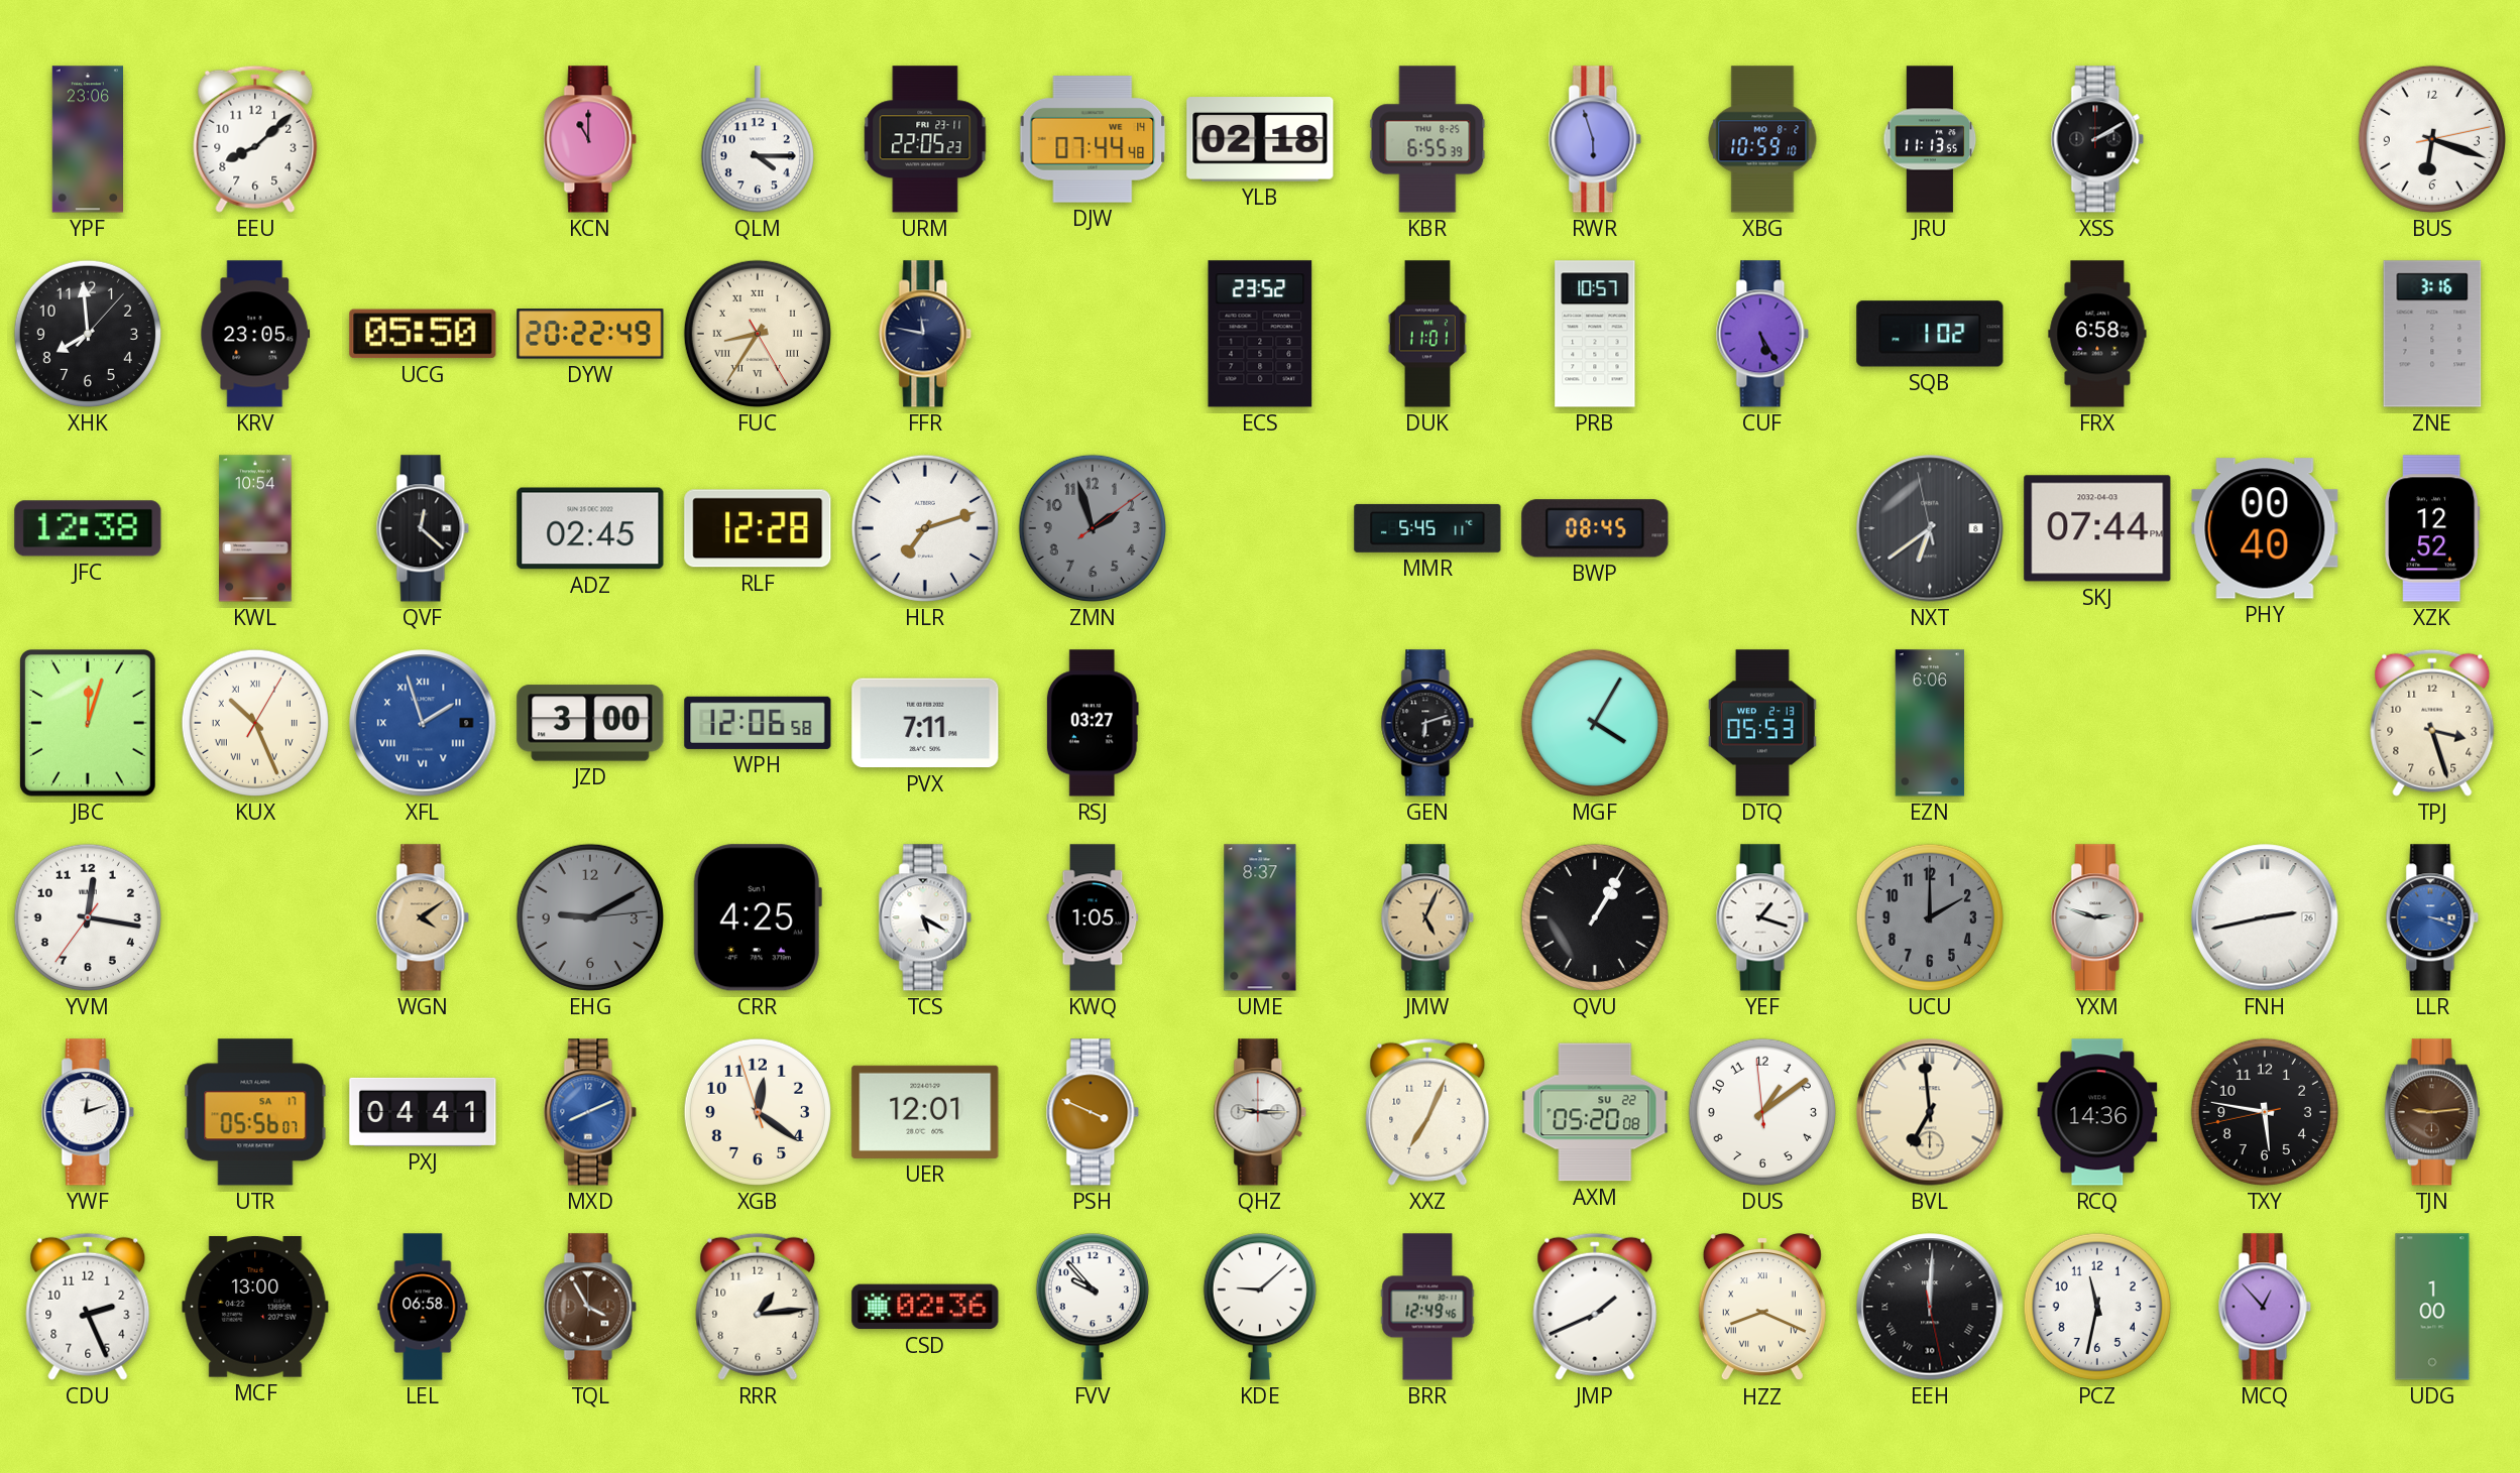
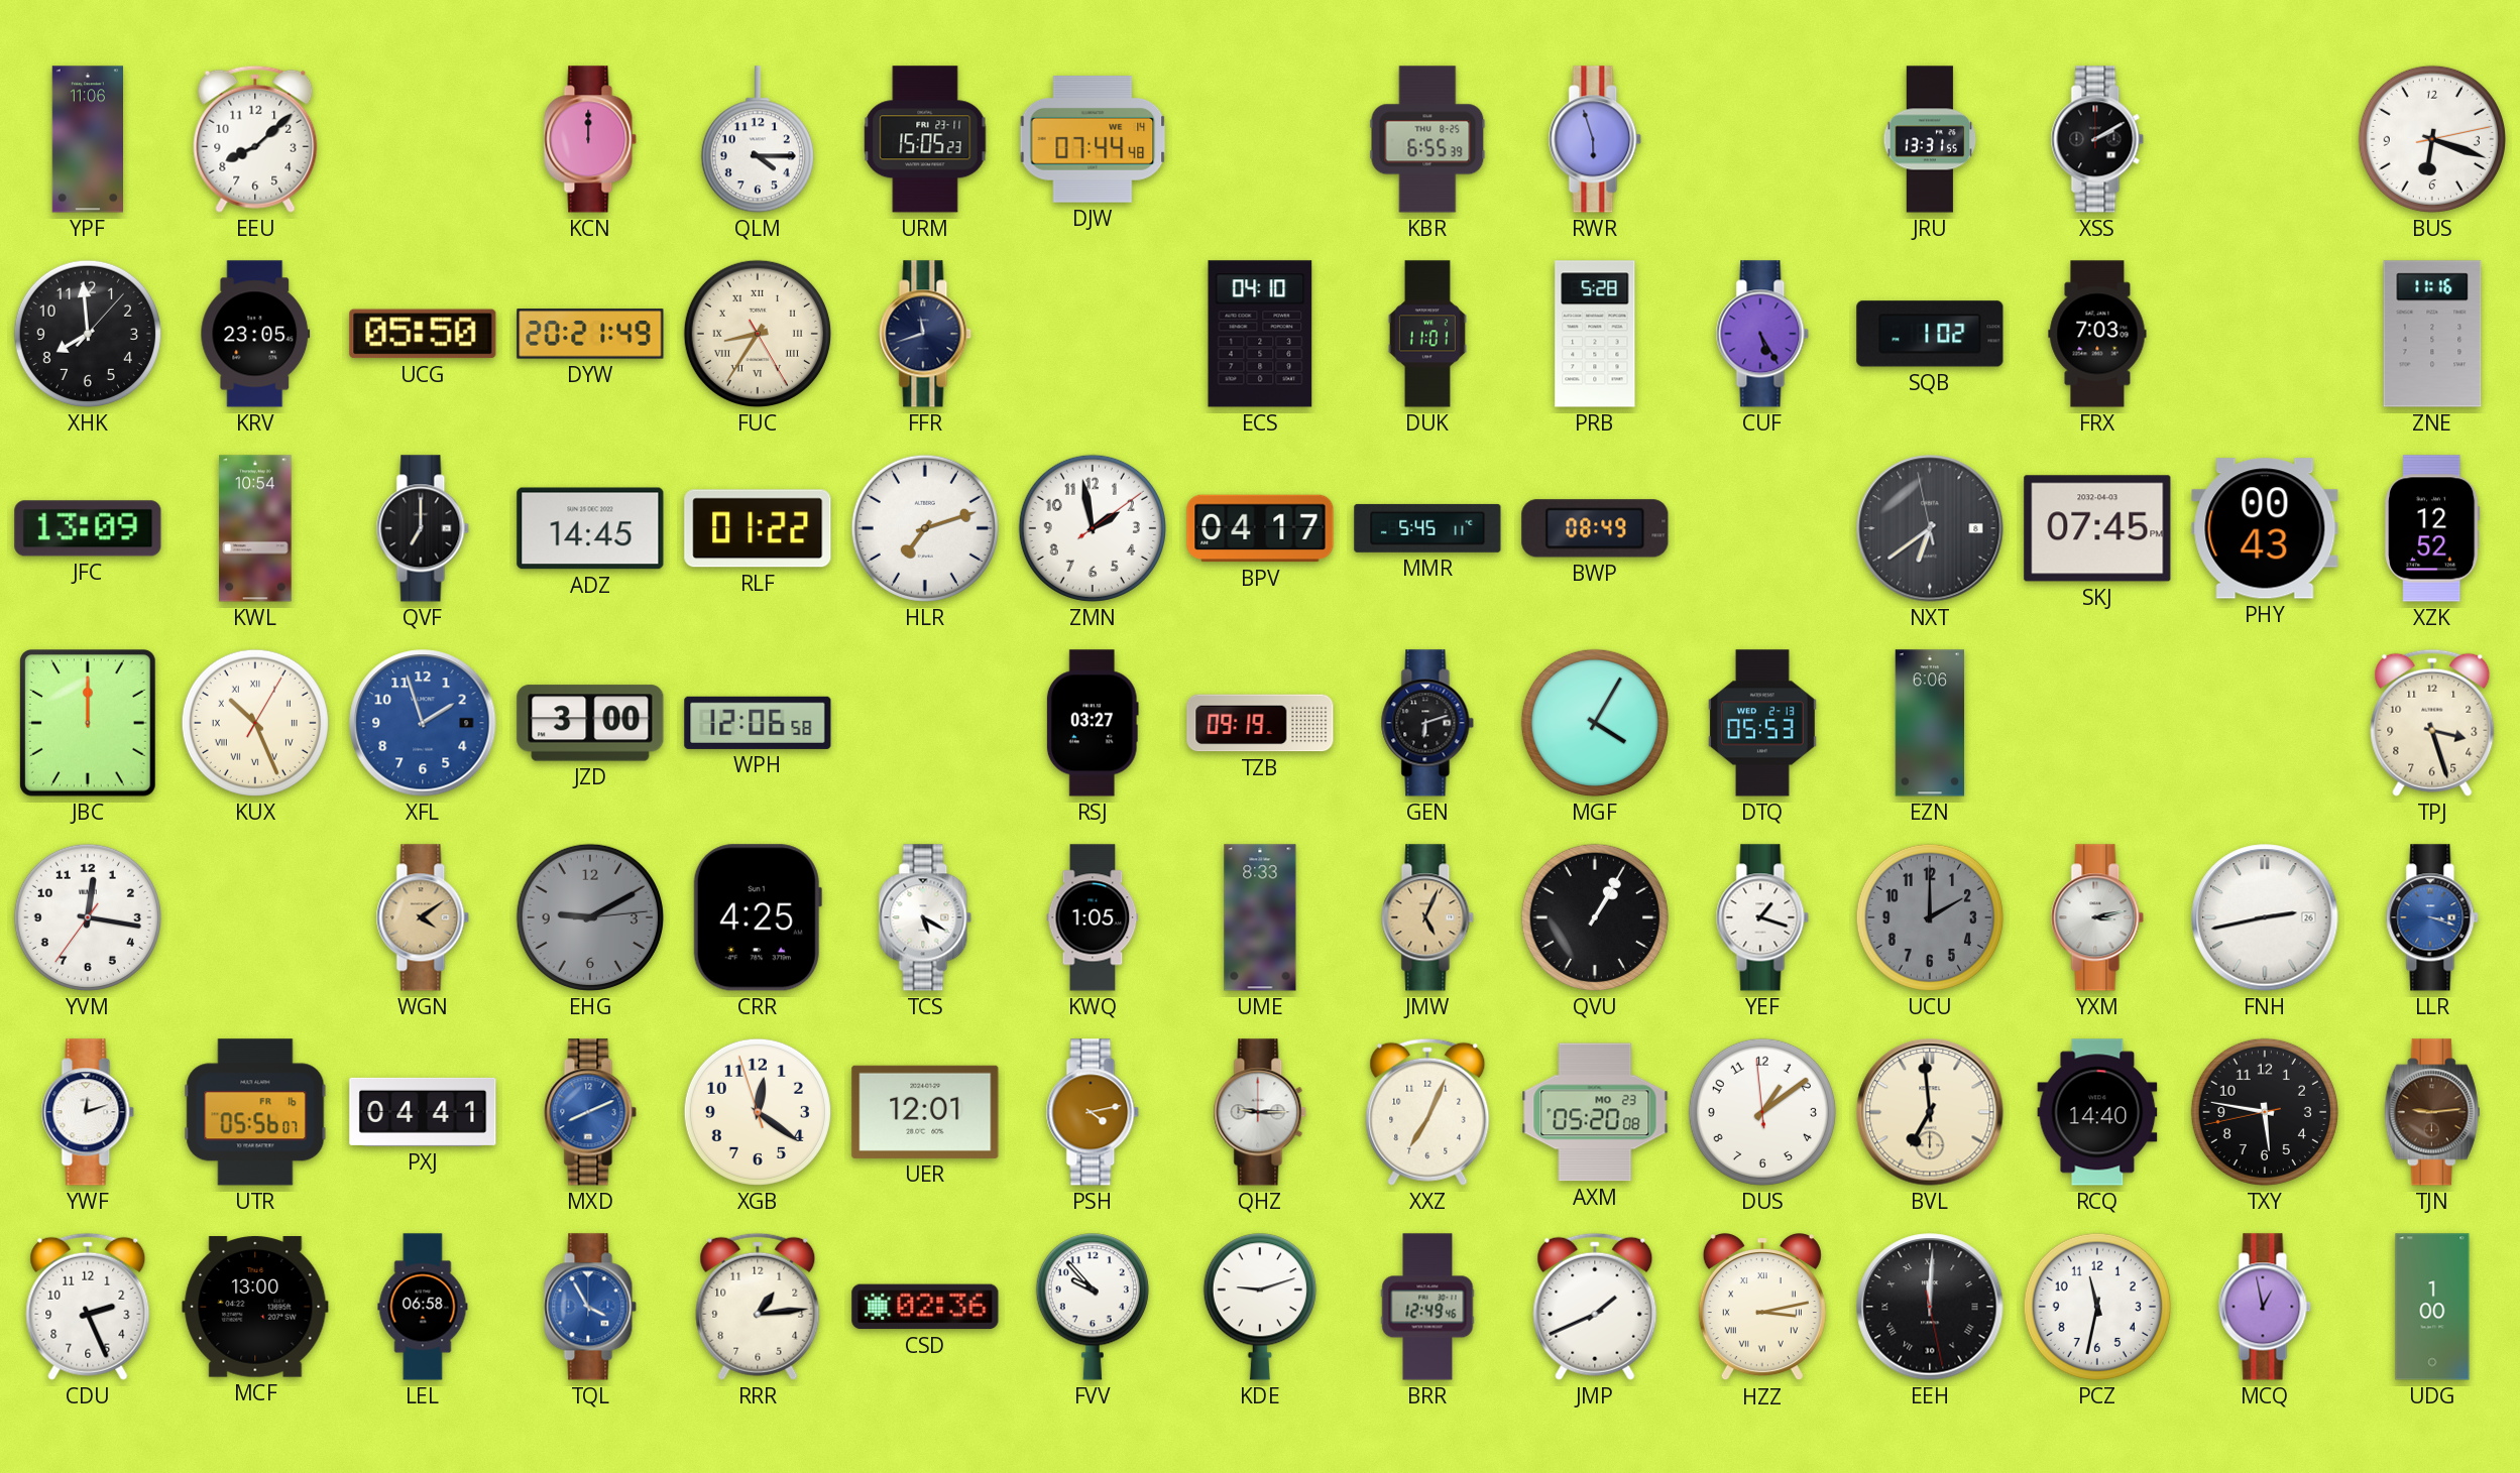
YPF: 23:06 -> 11:06
KCN: 11:00 -> 12:00
URM: 22:05 -> 15:05
YLB: 02:18 -> none
XBG: 10:59 -> none
JRU: 11:13 -> 13:31
DYW: 20:22 -> 20:21
FFR: 11:47 -> 11:42
ECS: 23:52 -> 04:10
PRB: 10:57 -> 5:28
FRX: 6:58 -> 7:03
ZNE: 3:16 -> 11:16
JFC: 12:38 -> 13:09
QVF: 12:22 -> 7:00
ADZ: 02:45 -> 14:45
RLF: 12:28 -> 01:22
ZMN: 1:57 -> 1:58
ZMN dial: grey -> white
BPV: none -> 04:17
BWP: 08:45 -> 08:49
SKJ: 07:44 -> 07:45
PHY: 00:40 -> 00:43
JBC: 12:03 -> 12:00
XFL numerals: Roman -> Arabic
PVX: 7:11 -> none
TZB: none -> 09:19
UME: 8:37 -> 8:33
YXM: 2:48 -> 3:13
UTR date: SA 17 -> FR 16
PSH: 3:49 -> 4:13
AXM date: SU 22 -> MO 23
RCQ: 14:36 -> 14:40
TQL dial: brown -> blue
KDE: 9:08 -> 9:12
HZZ: 8:19 -> 3:13
MCQ: 12:53 -> 12:58
